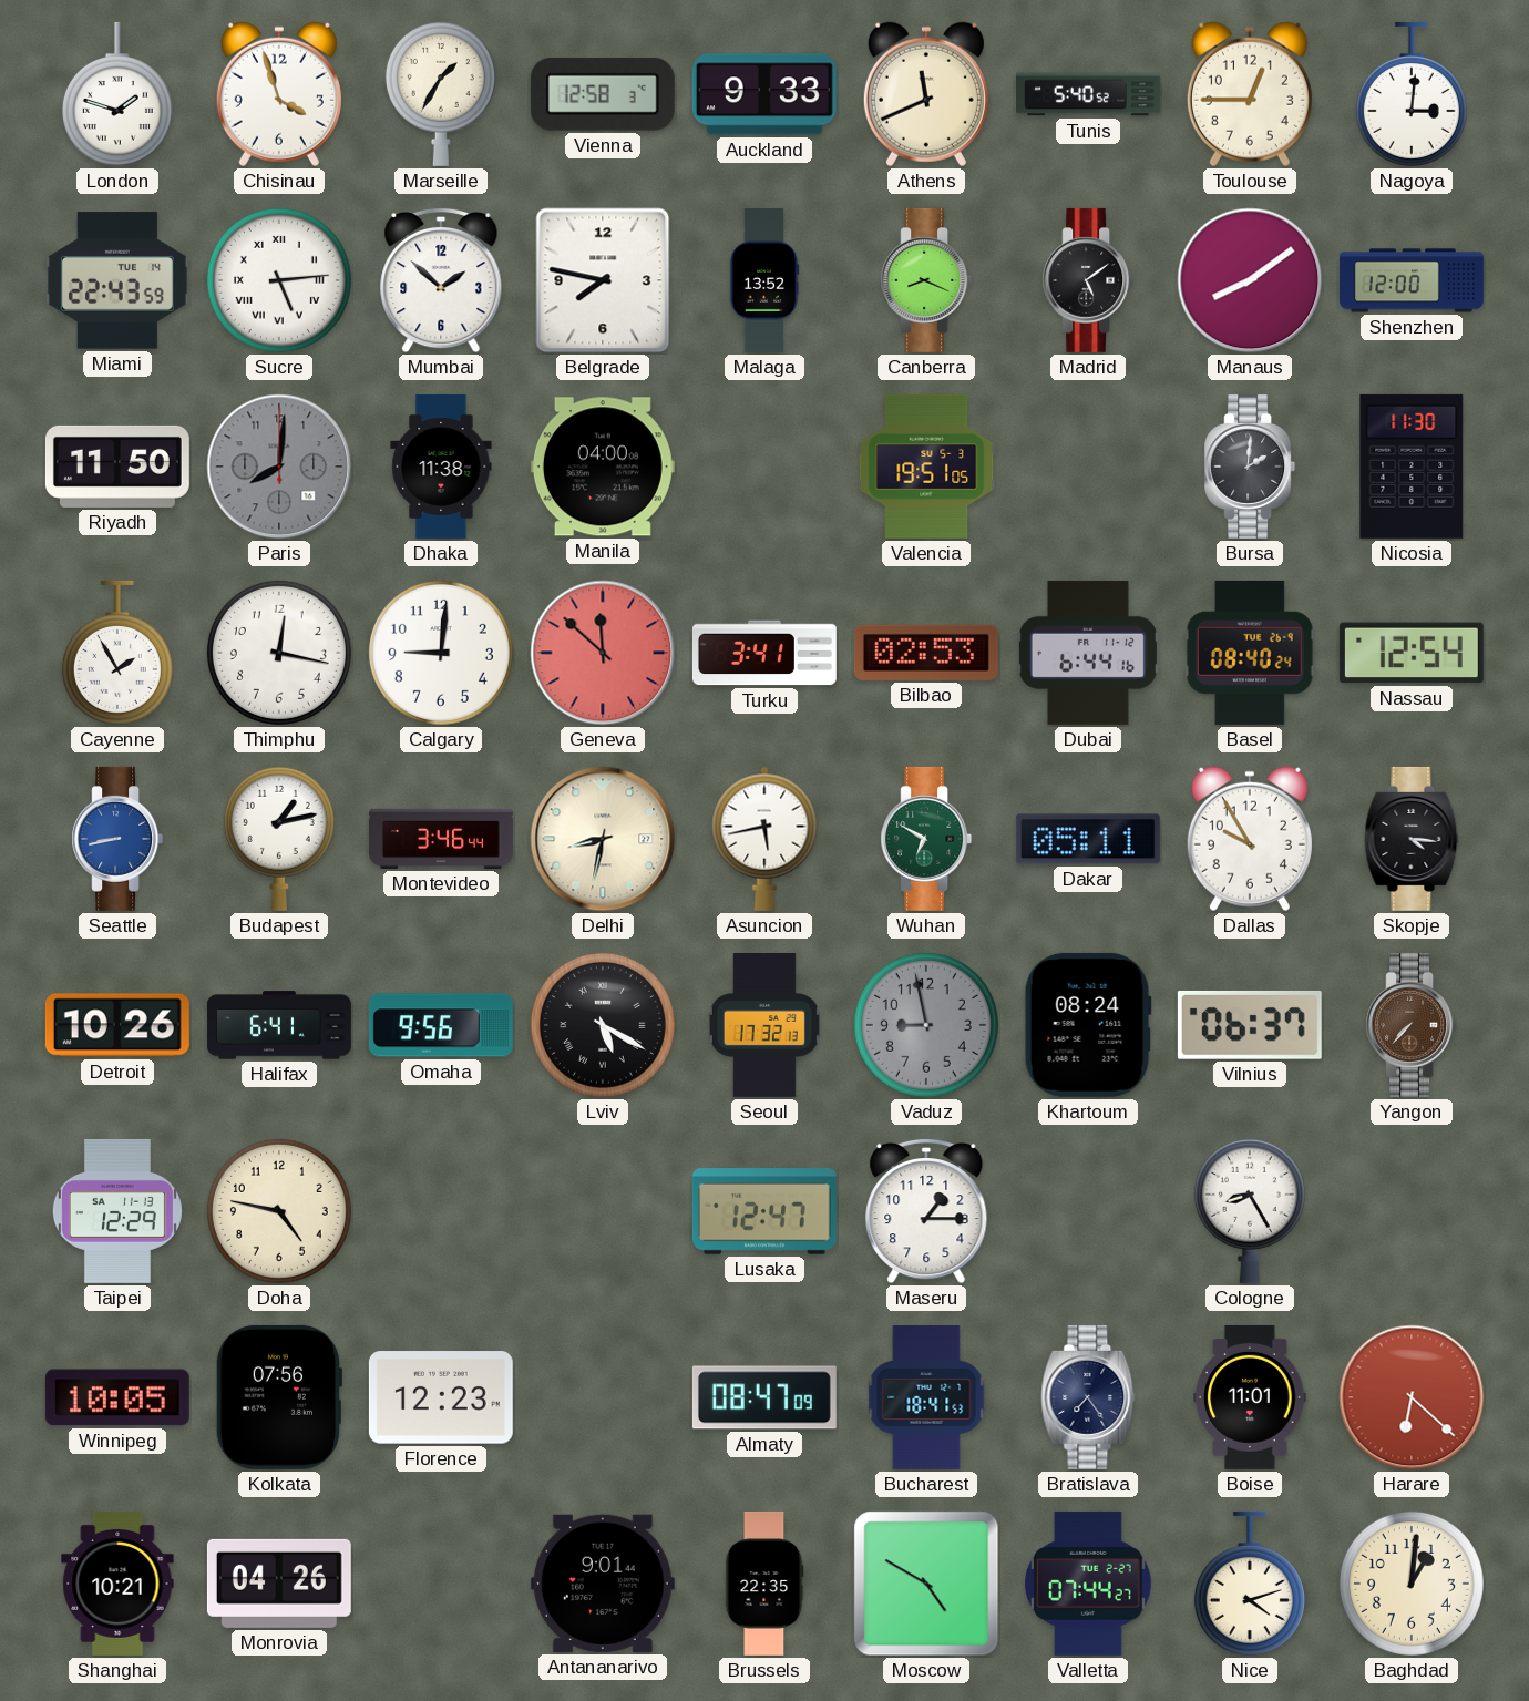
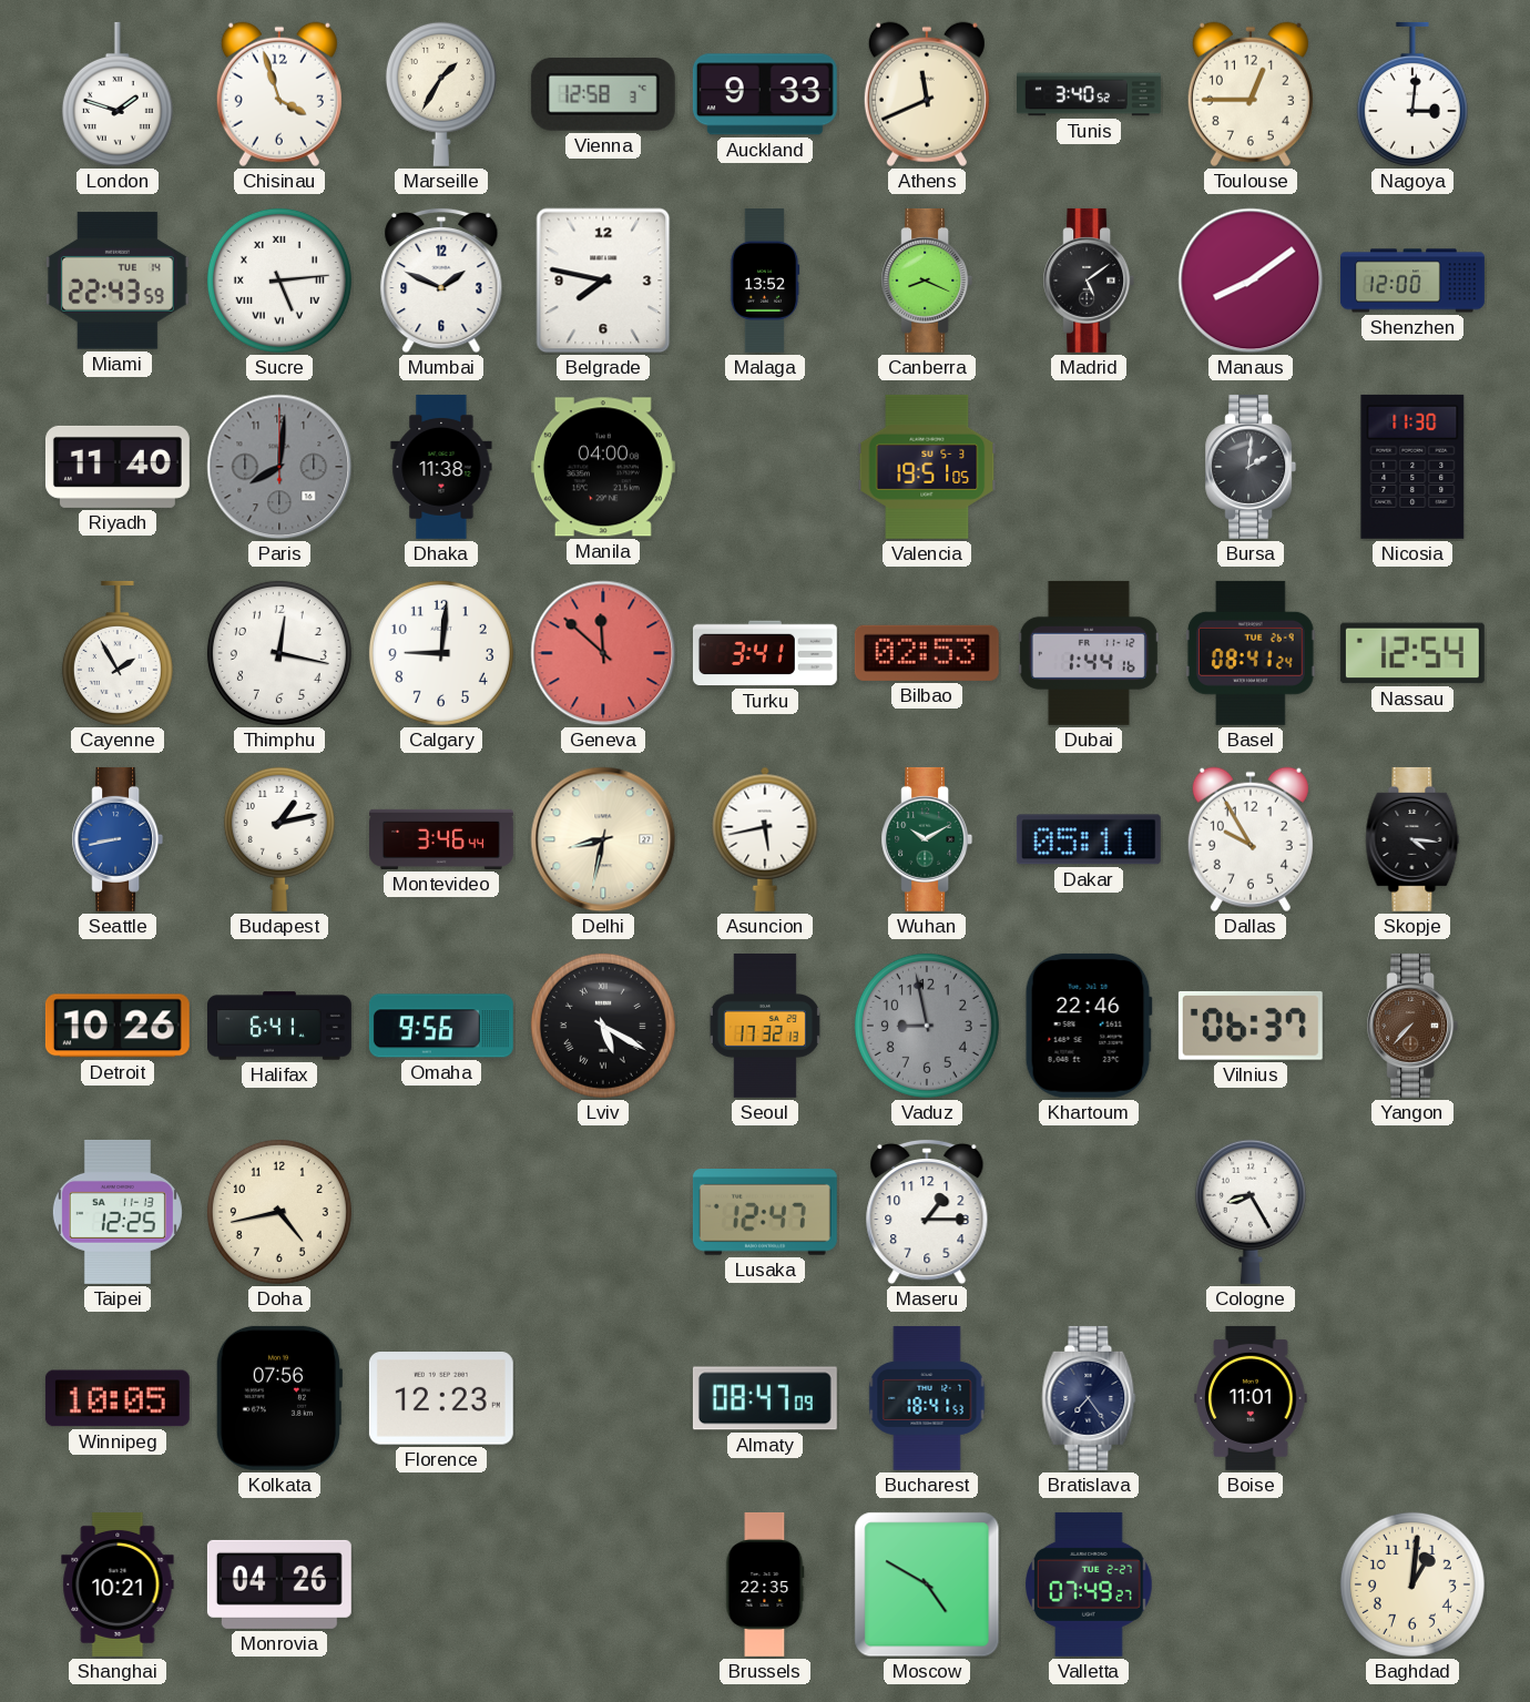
Tunis: 5:40 -> 3:40
Mumbai: 1:52 -> 1:49
Riyadh: 11:50 -> 11:40
Dubai: 6:44 -> 1:44
Basel: 08:40 -> 08:41
Wuhan: 6:50 -> 10:10
Khartoum: 08:24 -> 22:46
Taipei: 12:29 -> 12:25
Doha: 4:47 -> 4:43
Harare: 6:22 -> none
Antananarivo: 9:01 -> none
Valletta: 07:44 -> 07:49
Nice: 4:12 -> none
